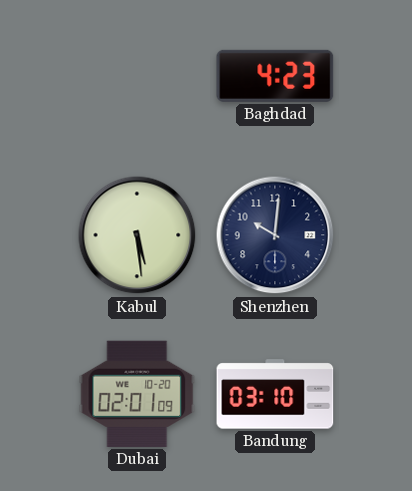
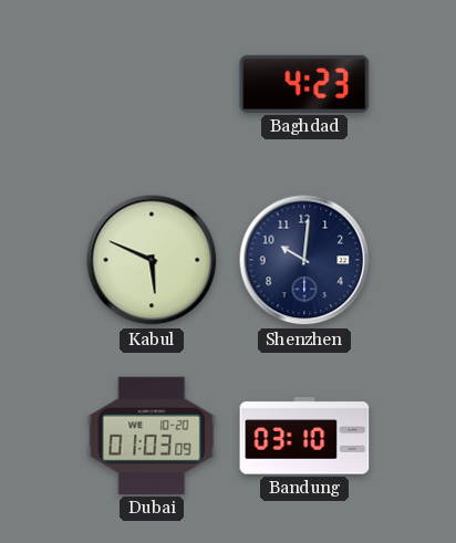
Kabul: 5:29 -> 5:49
Dubai: 02:01 -> 01:03
